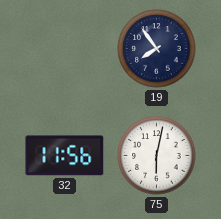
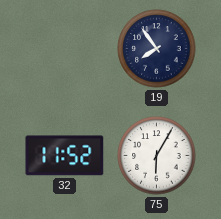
32: 11:56 -> 11:52
75: 6:02 -> 6:05
